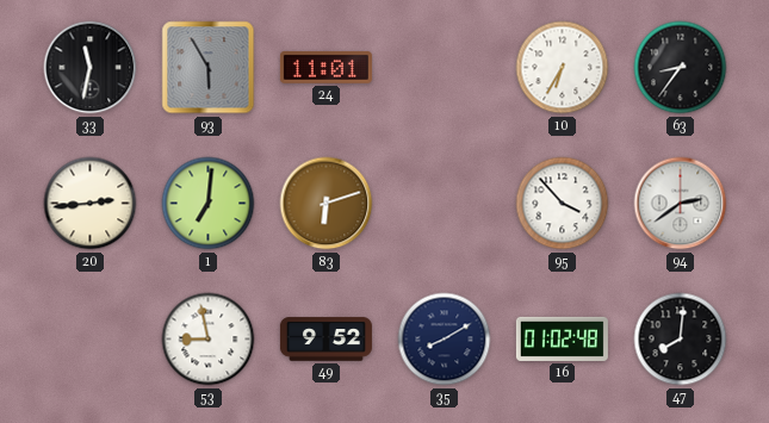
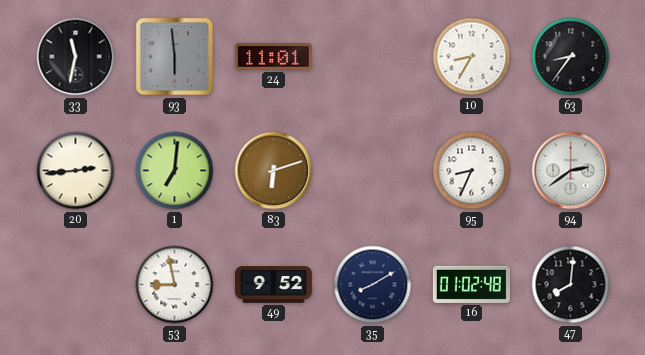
93: 5:55 -> 5:59
10: 6:35 -> 8:35
95: 3:53 -> 8:34
